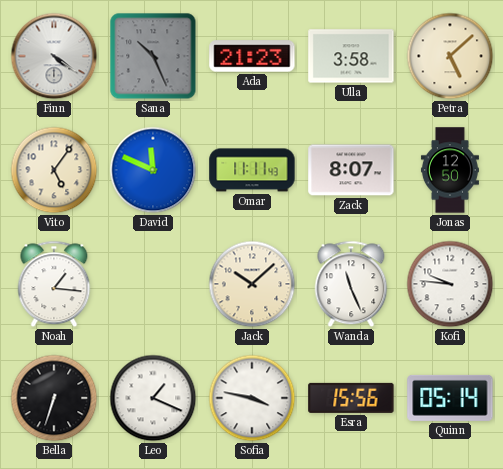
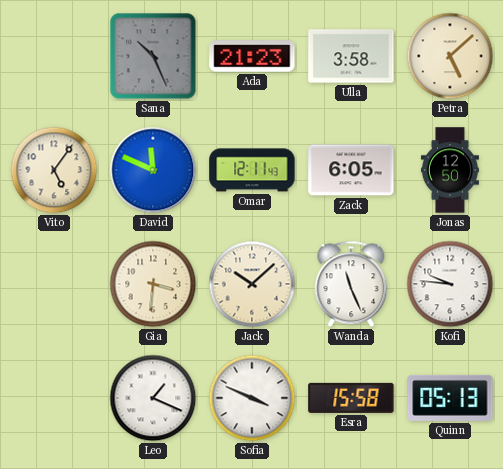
Finn: 4:21 -> none
Omar: 11:11 -> 12:11
Zack: 8:07 -> 6:05
Noah: 1:16 -> none
Gia: none -> 3:31
Bella: 6:33 -> none
Sofia: 3:47 -> 3:49
Esra: 15:56 -> 15:58
Quinn: 05:14 -> 05:13
